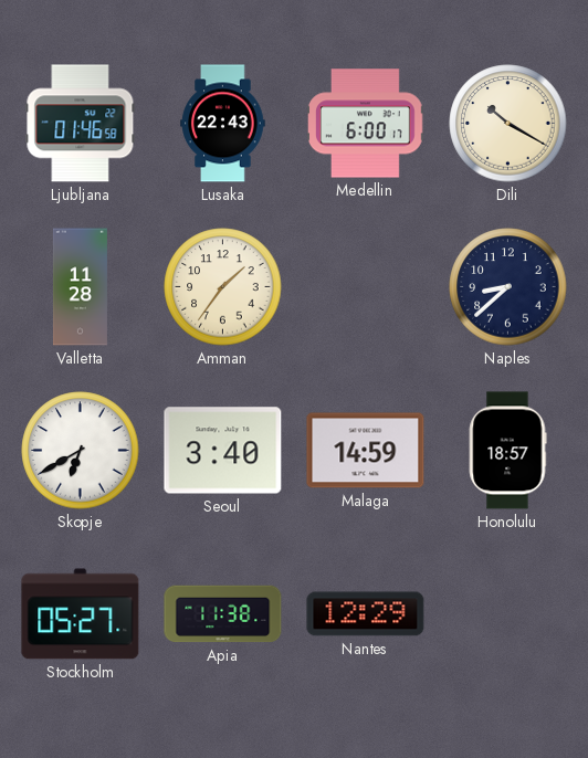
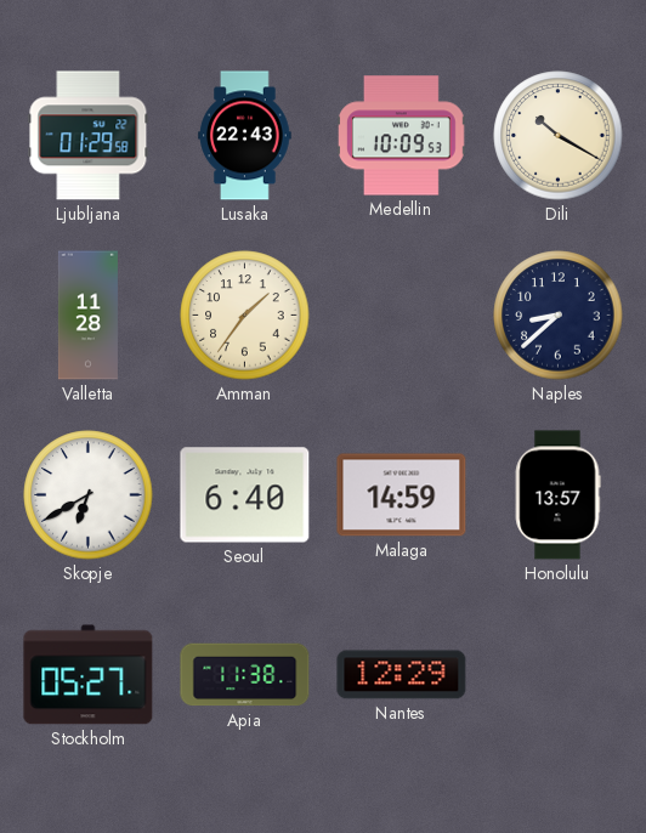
Ljubljana: 01:46 -> 01:29
Medellin: 6:00 -> 10:09
Seoul: 3:40 -> 6:40
Honolulu: 18:57 -> 13:57
